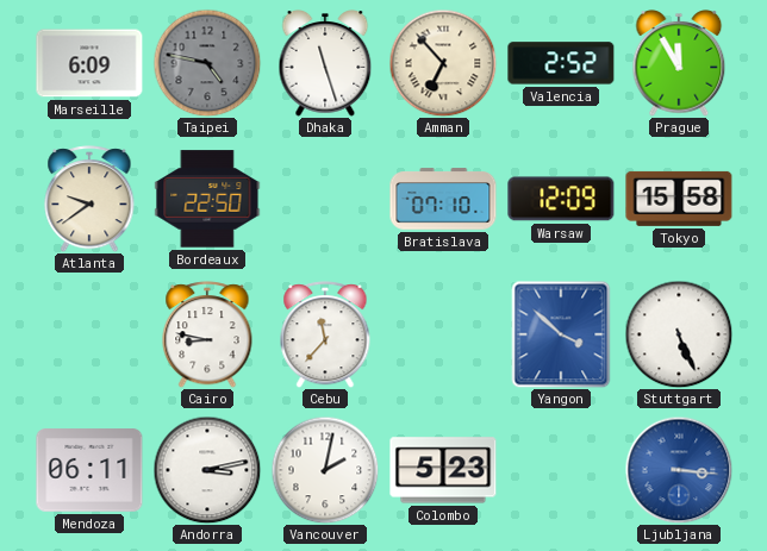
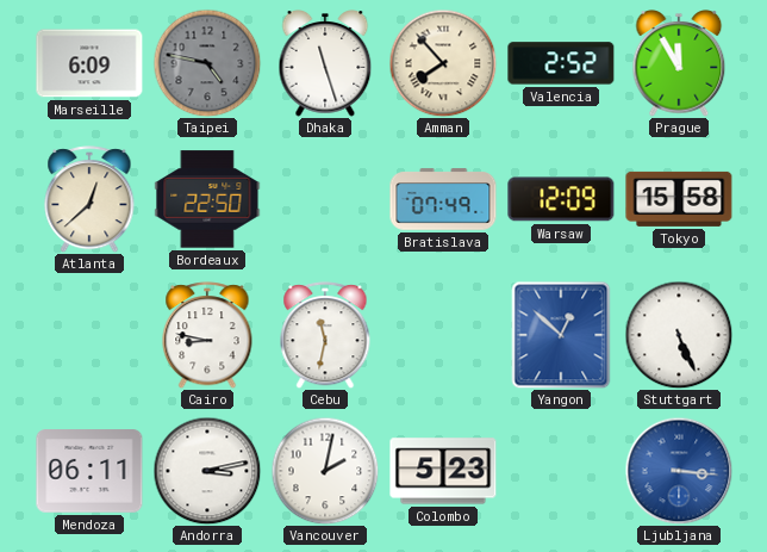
Amman: 6:53 -> 7:53
Atlanta: 9:39 -> 12:38
Bratislava: 07:10 -> 07:49
Cebu: 11:37 -> 11:32
Yangon: 3:52 -> 12:52
